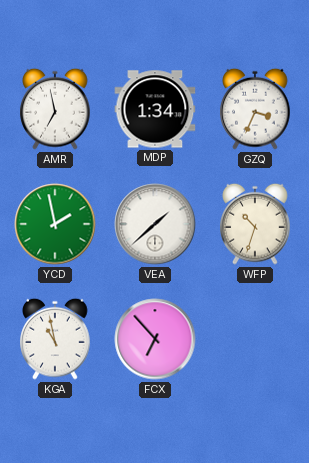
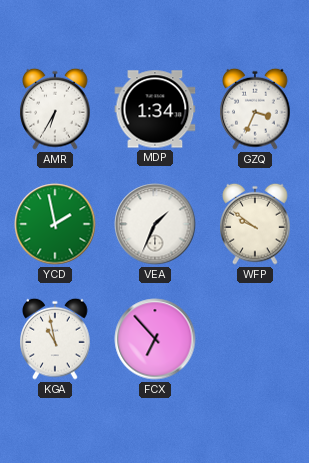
AMR: 6:58 -> 6:35
VEA: 1:38 -> 1:34
WFP: 10:33 -> 9:51
